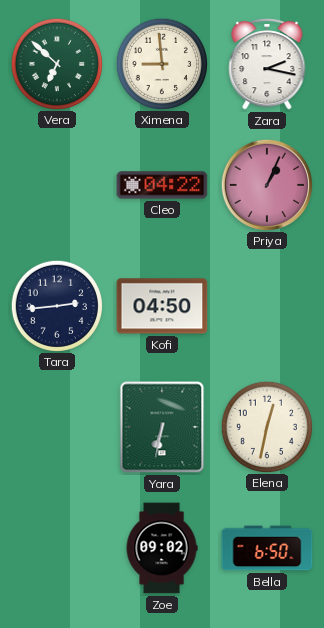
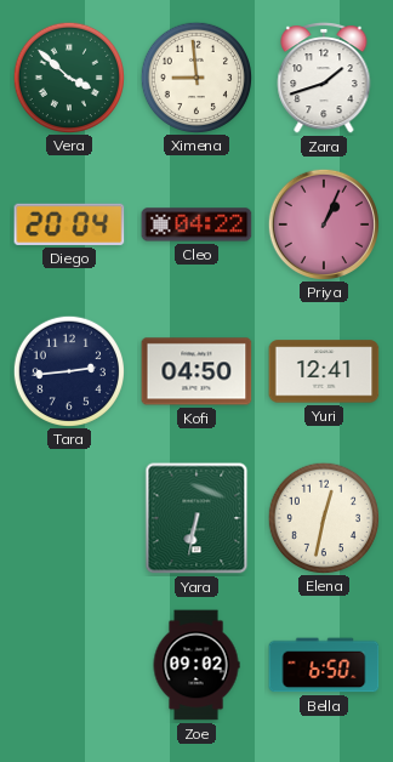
Vera: 6:52 -> 3:52
Zara: 2:17 -> 1:42
Diego: none -> 20:04
Yuri: none -> 12:41
